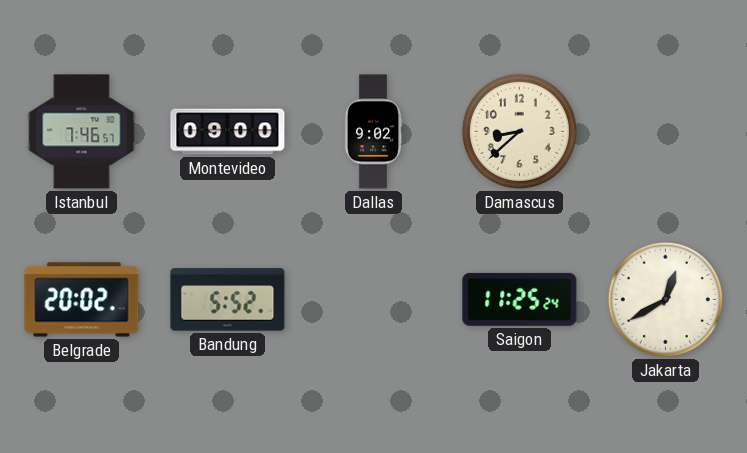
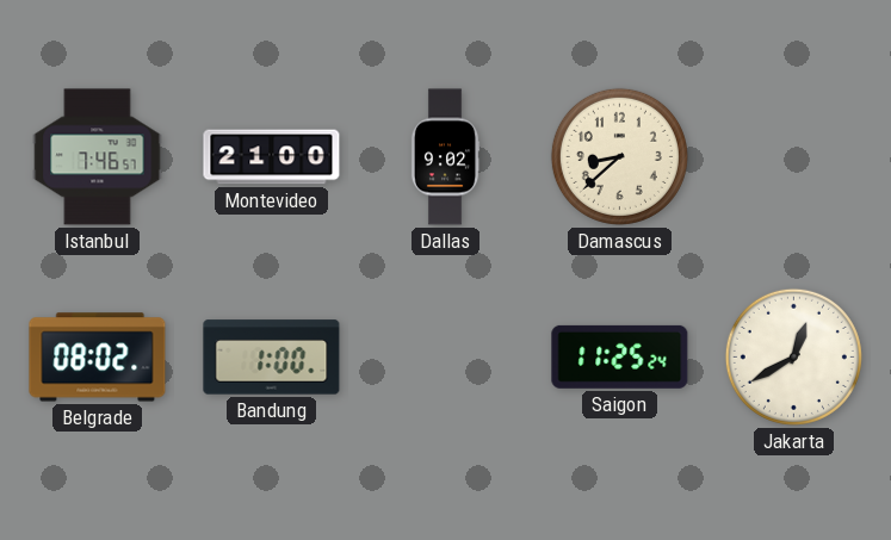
Montevideo: 09:00 -> 21:00
Belgrade: 20:02 -> 08:02
Bandung: 5:52 -> 1:00
